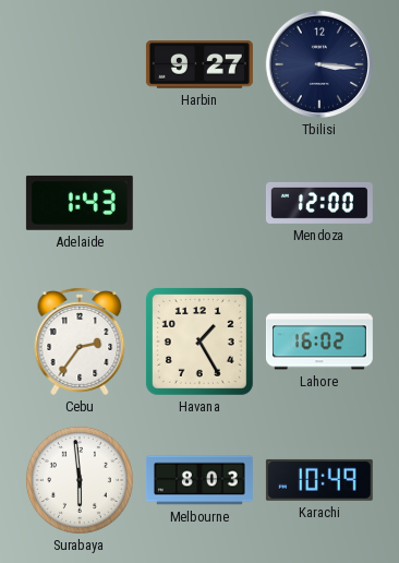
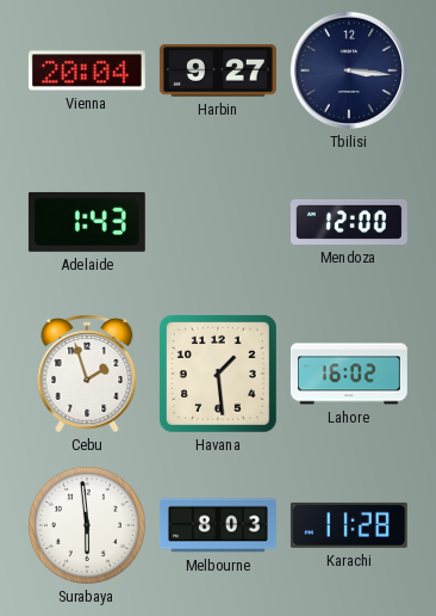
Vienna: none -> 20:04
Cebu: 2:36 -> 1:57
Havana: 1:25 -> 1:29
Karachi: 10:49 -> 11:28
